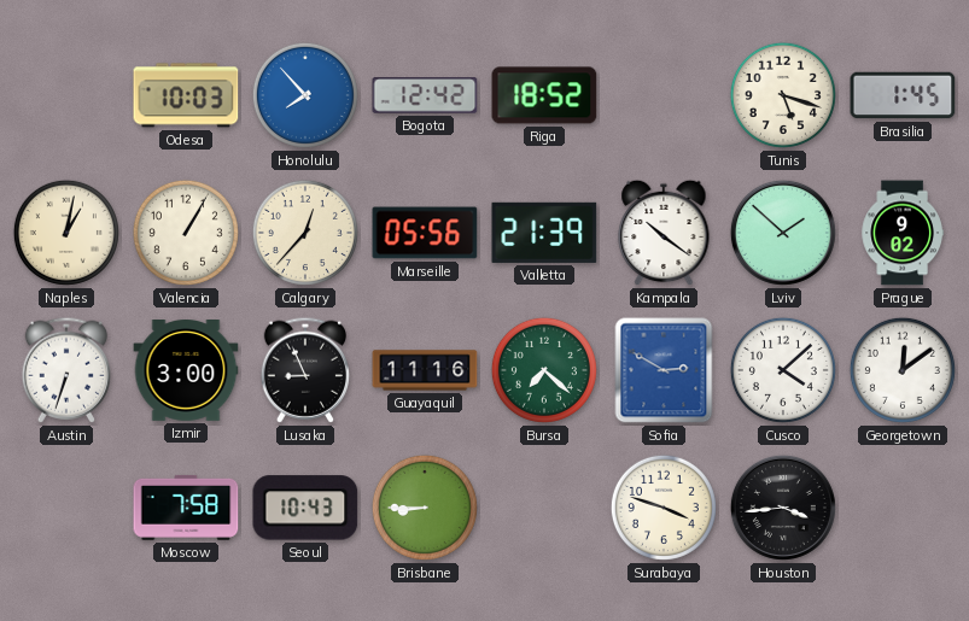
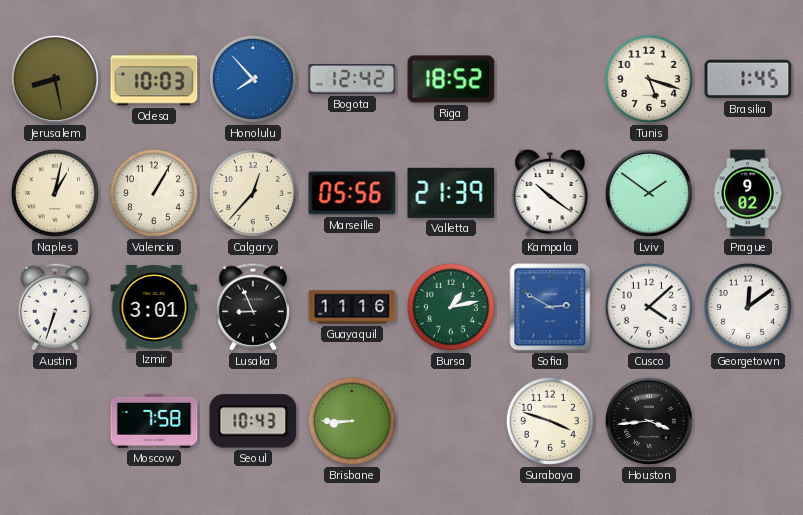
Jerusalem: none -> 8:28
Lviv: 1:52 -> 1:51
Izmir: 3:00 -> 3:01
Bursa: 7:22 -> 1:13
